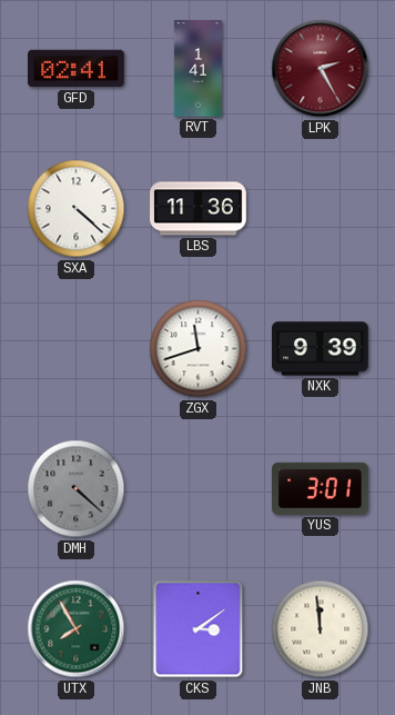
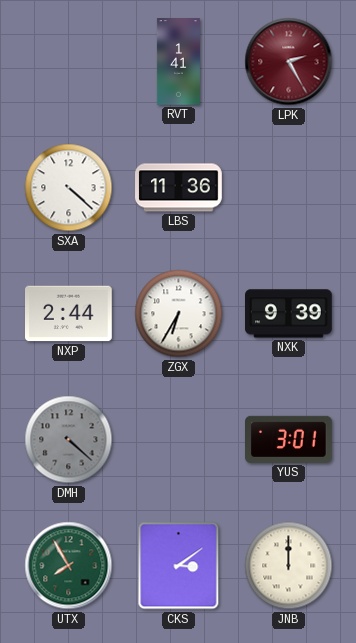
GFD: 02:41 -> none
NXP: none -> 2:44
ZGX: 11:42 -> 6:35
JNB: 11:59 -> 12:00
